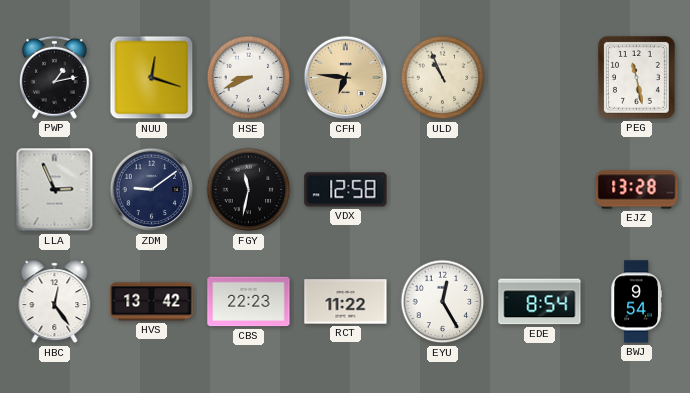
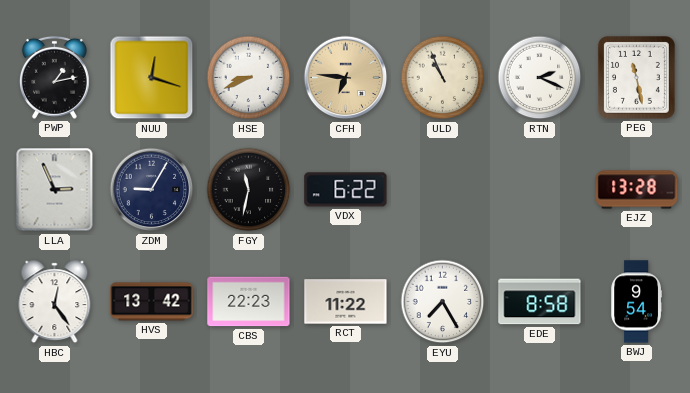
RTN: none -> 2:19
ZDM: 9:09 -> 9:05
VDX: 12:58 -> 6:22
EYU: 12:25 -> 7:25
EDE: 8:54 -> 8:58
